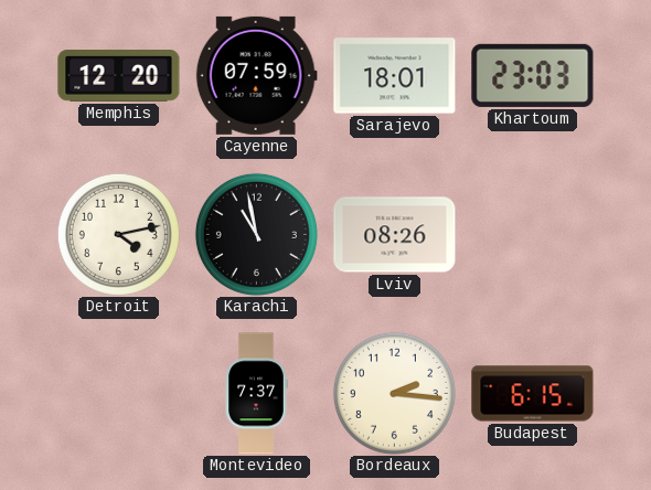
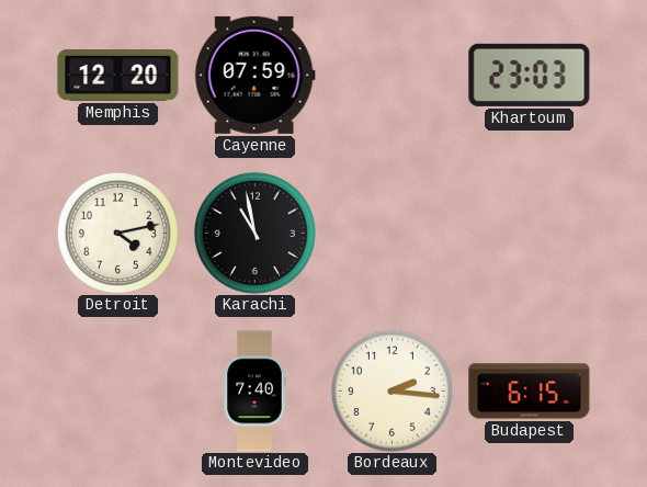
Sarajevo: 18:01 -> none
Lviv: 08:26 -> none
Montevideo: 7:37 -> 7:40
